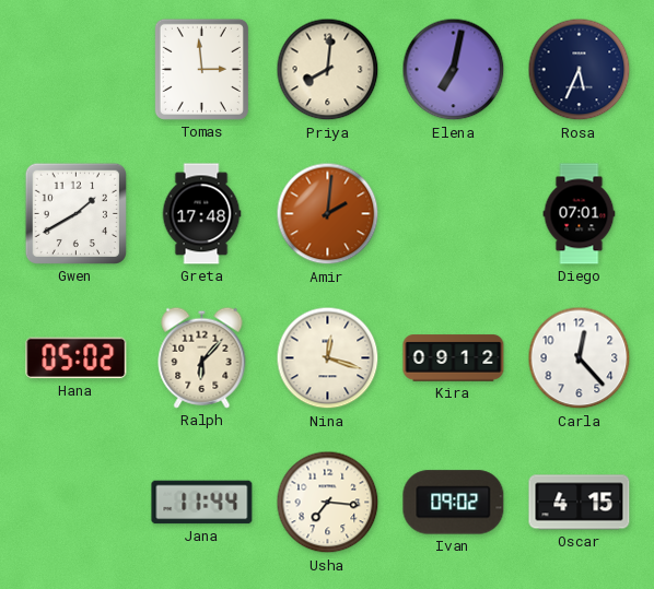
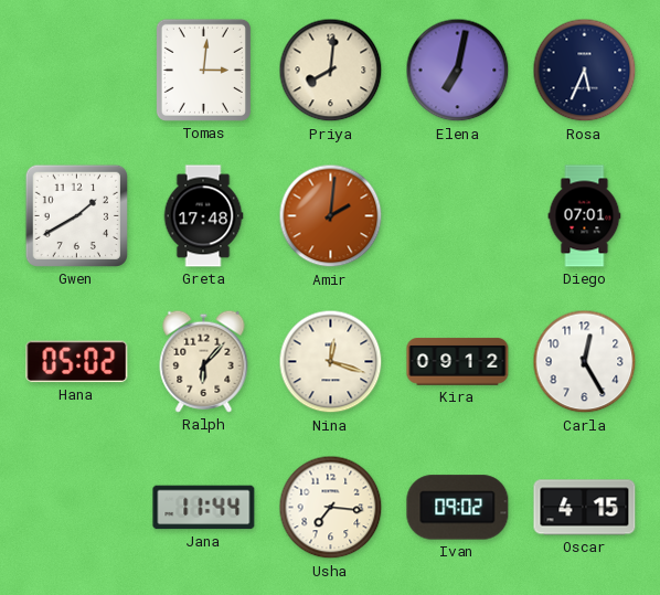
Tomas: 2:59 -> 3:01
Carla: 12:23 -> 12:25
